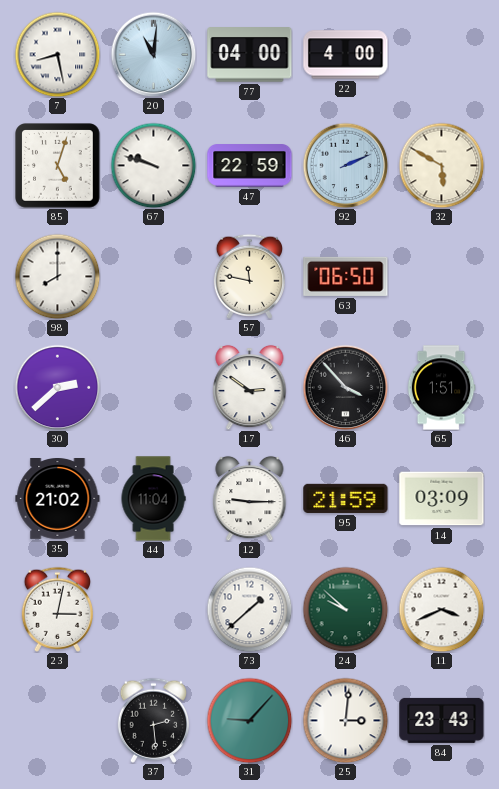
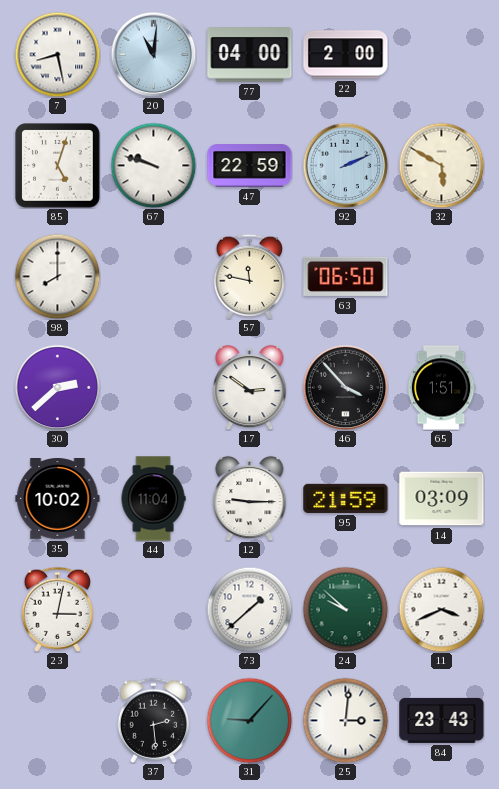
22: 4:00 -> 2:00
35: 21:02 -> 10:02
